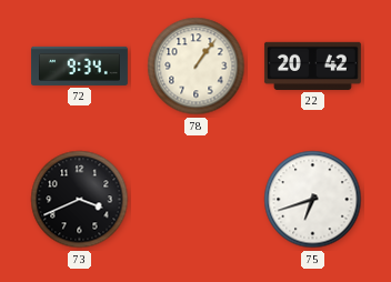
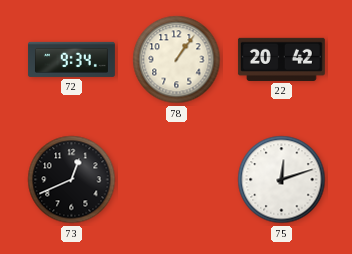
73: 3:41 -> 12:41
75: 6:42 -> 12:12
